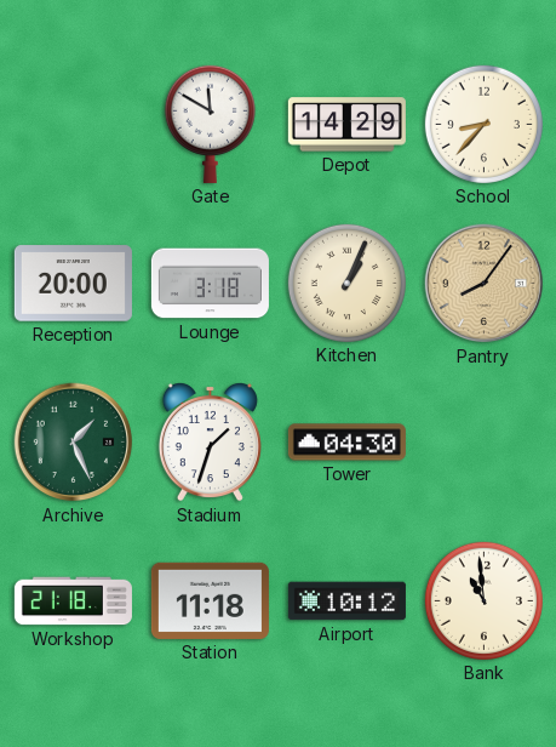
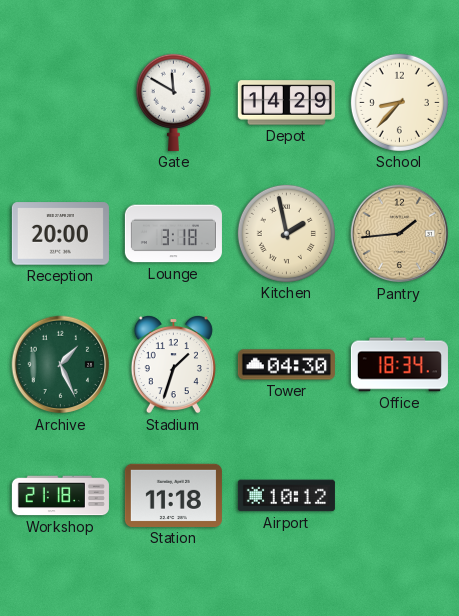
Kitchen: 1:04 -> 1:58
Pantry: 8:06 -> 1:44
Office: none -> 18:34
Bank: 10:59 -> none
